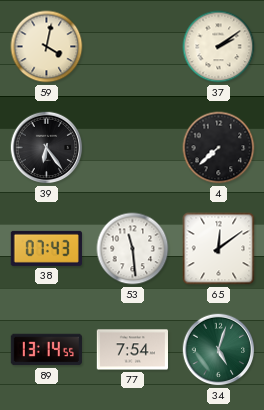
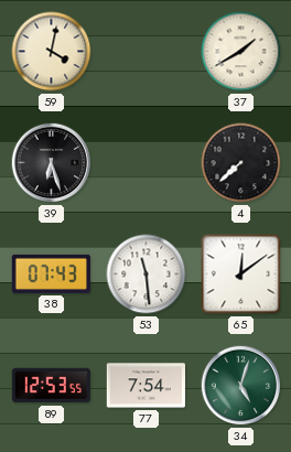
37: 2:09 -> 1:40
39: 6:24 -> 6:27
89: 13:14 -> 12:53
